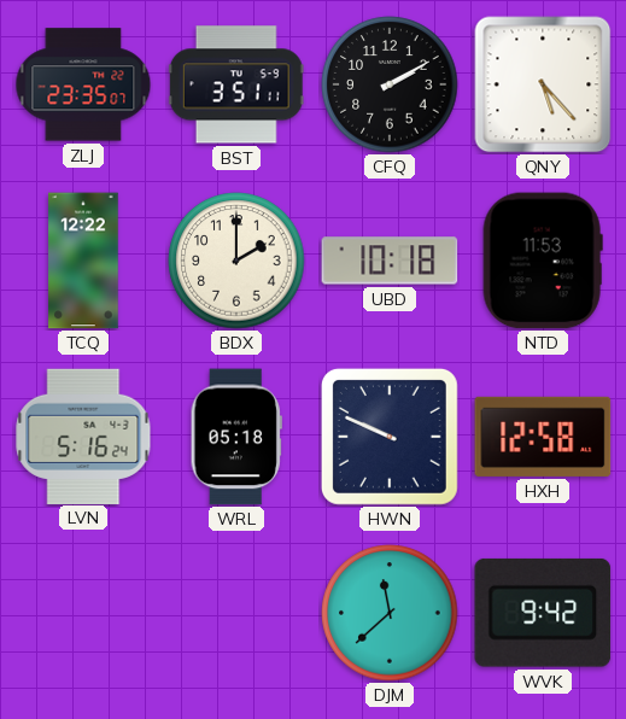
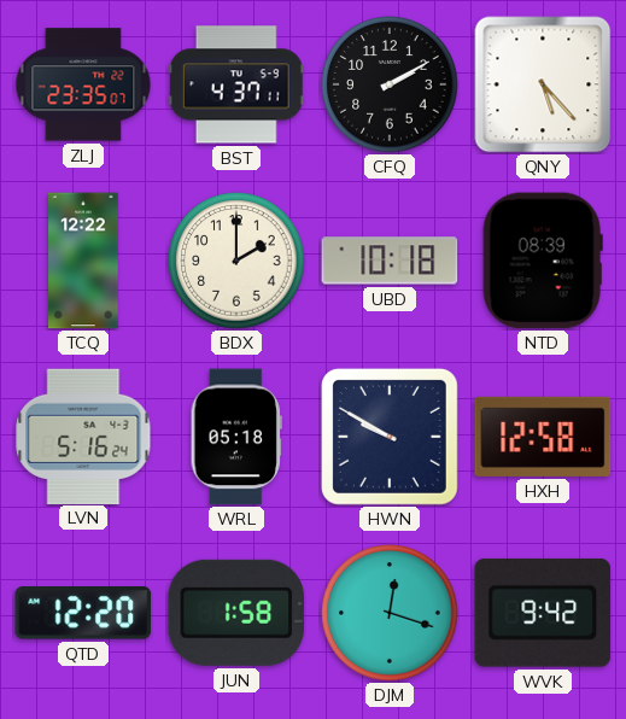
BST: 3:51 -> 4:37
NTD: 11:53 -> 08:39
HWN: 9:49 -> 9:50
QTD: none -> 12:20
JUN: none -> 1:58
DJM: 11:38 -> 12:18
